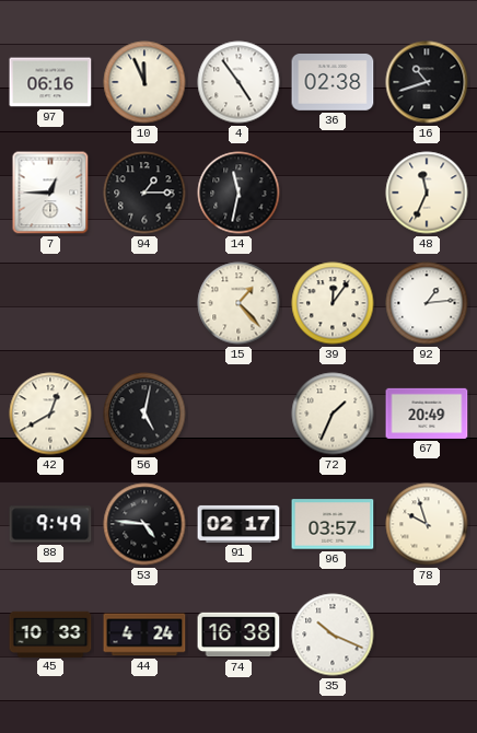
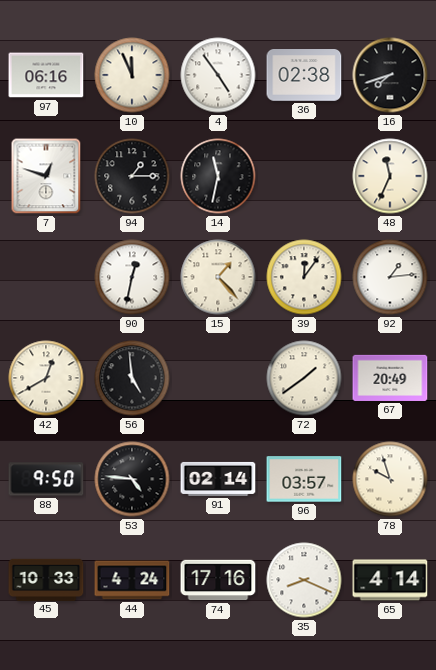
16: 10:42 -> 7:42
7: 12:45 -> 12:48
90: none -> 12:32
56: 5:02 -> 4:59
72: 1:34 -> 1:39
88: 9:49 -> 9:50
91: 02:17 -> 02:14
74: 16:38 -> 17:16
35: 10:19 -> 8:19
65: none -> 4:14
